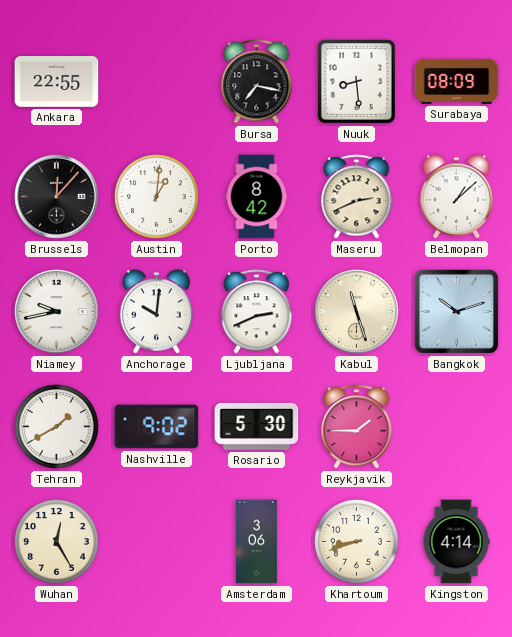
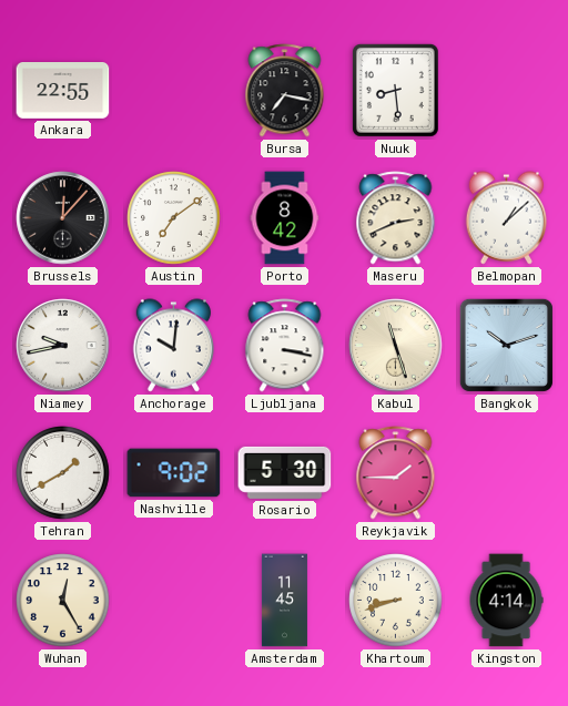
Surabaya: 08:09 -> none
Austin: 1:01 -> 7:09
Ljubljana: 2:41 -> 3:17
Amsterdam: 3:06 -> 11:45
